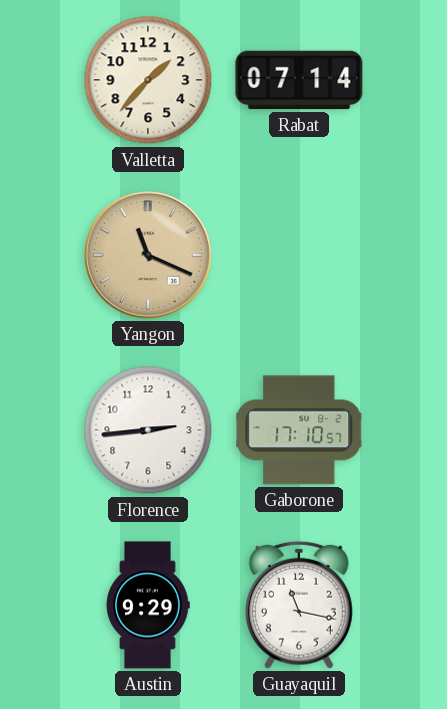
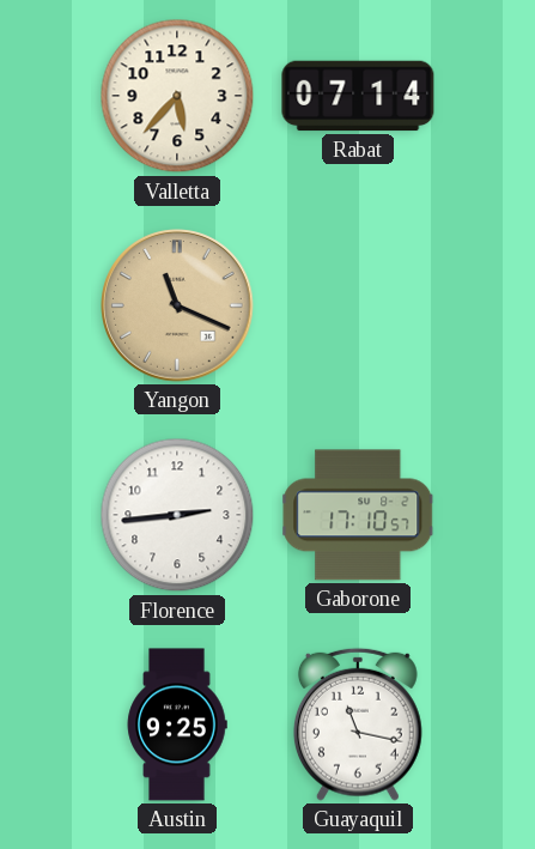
Valletta: 1:37 -> 5:37
Austin: 9:29 -> 9:25
